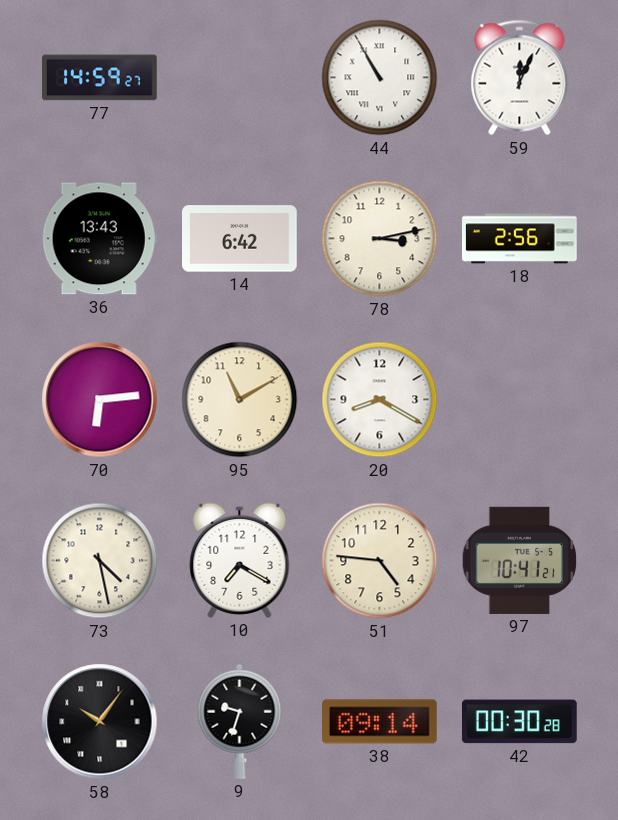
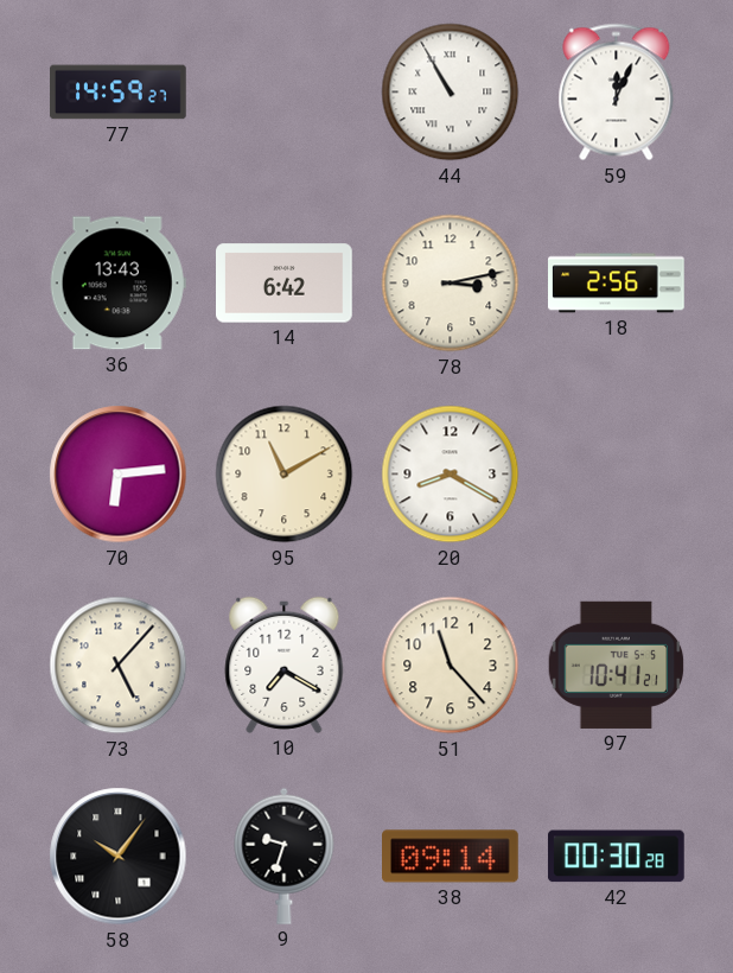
73: 4:28 -> 5:07
51: 4:46 -> 11:23
